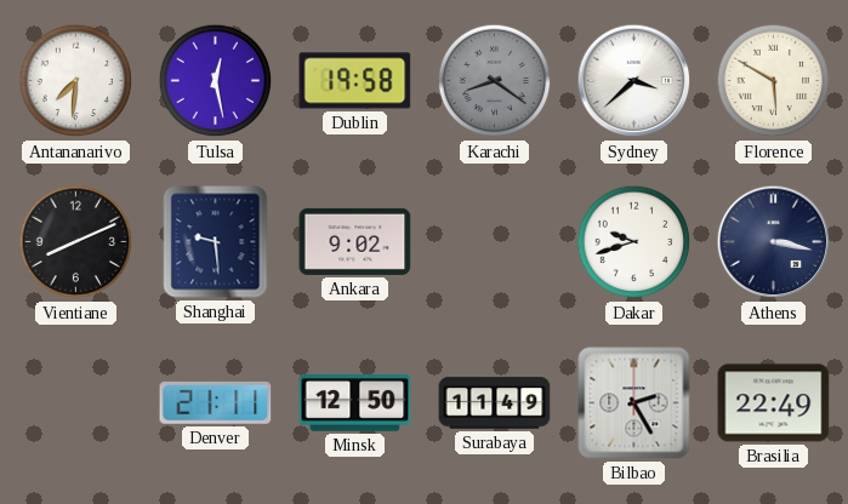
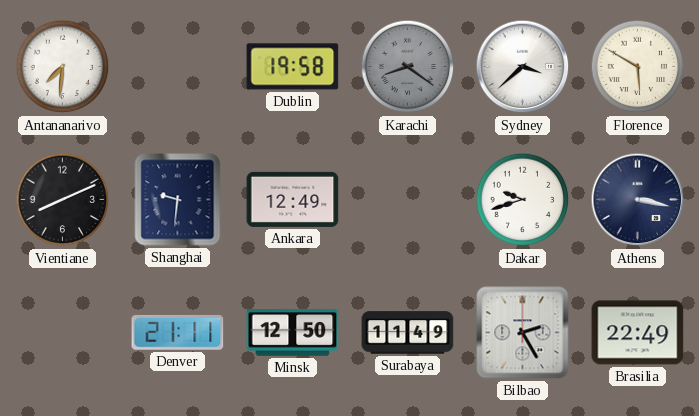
Tulsa: 12:28 -> none
Shanghai: 9:29 -> 9:31
Ankara: 9:02 -> 12:49
